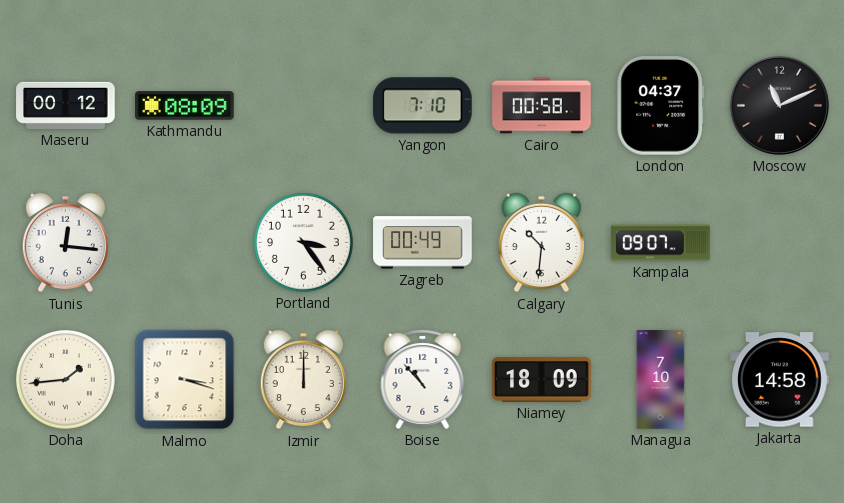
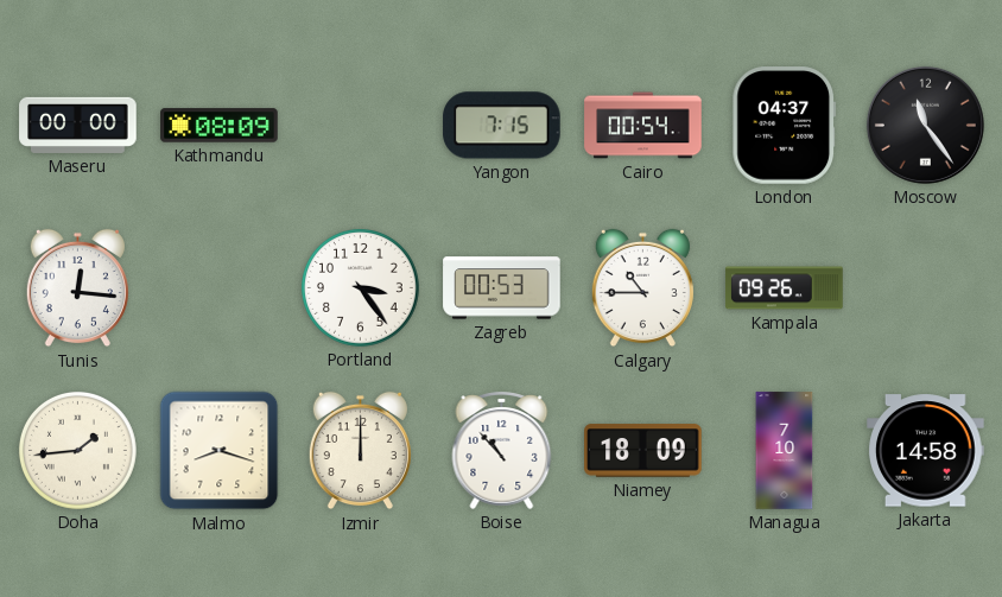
Maseru: 00:12 -> 00:00
Yangon: 7:10 -> 7:15
Cairo: 00:58 -> 00:54
Moscow: 11:11 -> 11:24
Zagreb: 00:49 -> 00:53
Calgary: 10:31 -> 10:45
Kampala: 09:07 -> 09:26
Malmo: 3:18 -> 8:18
